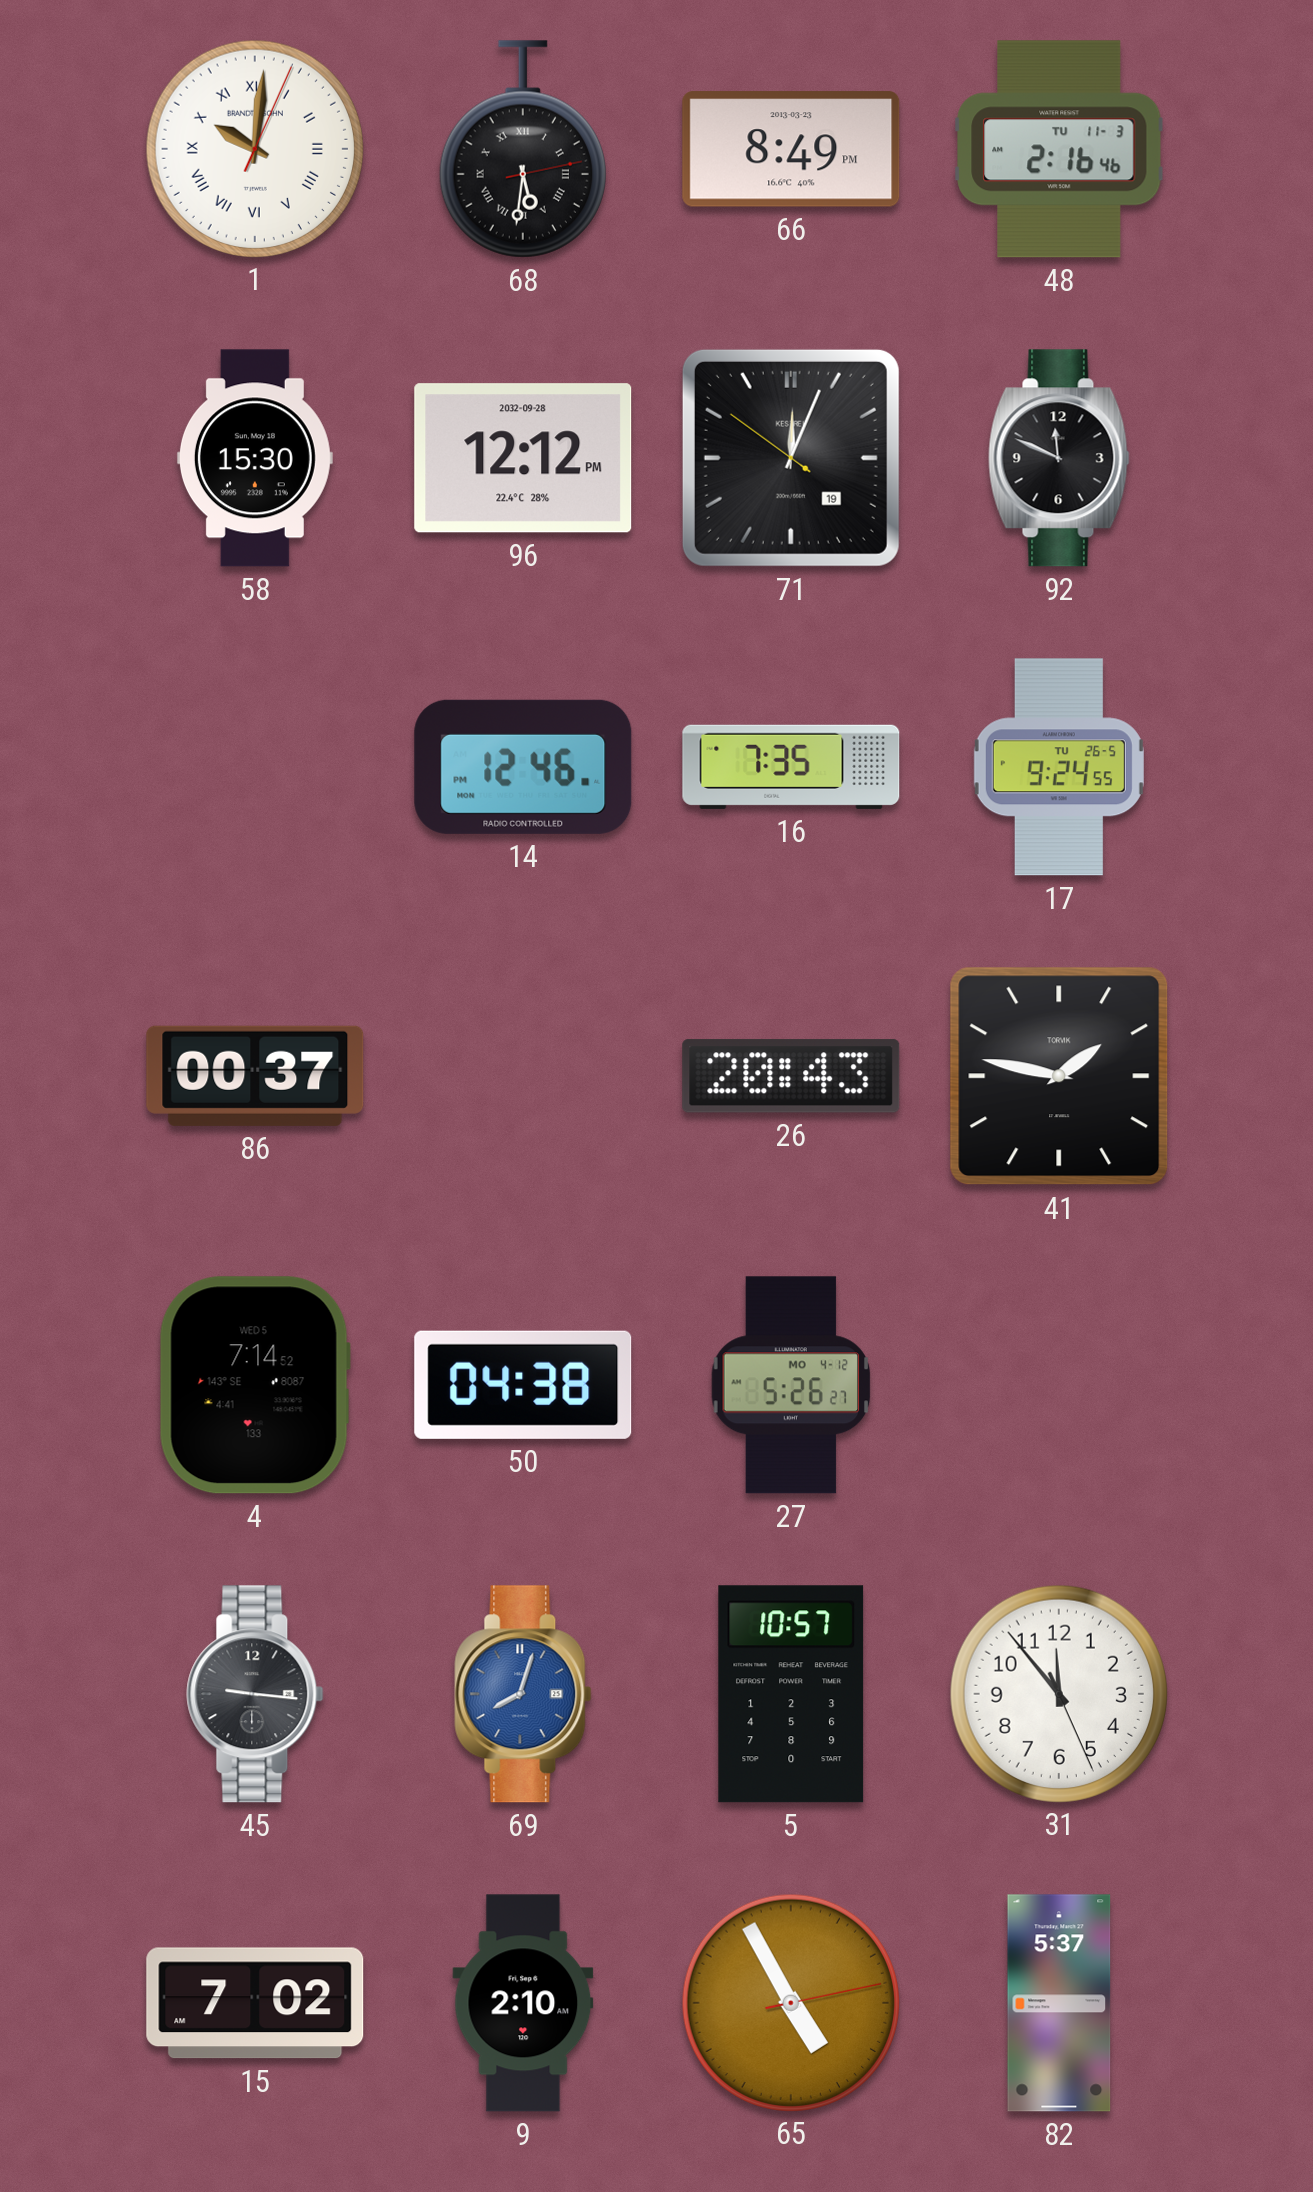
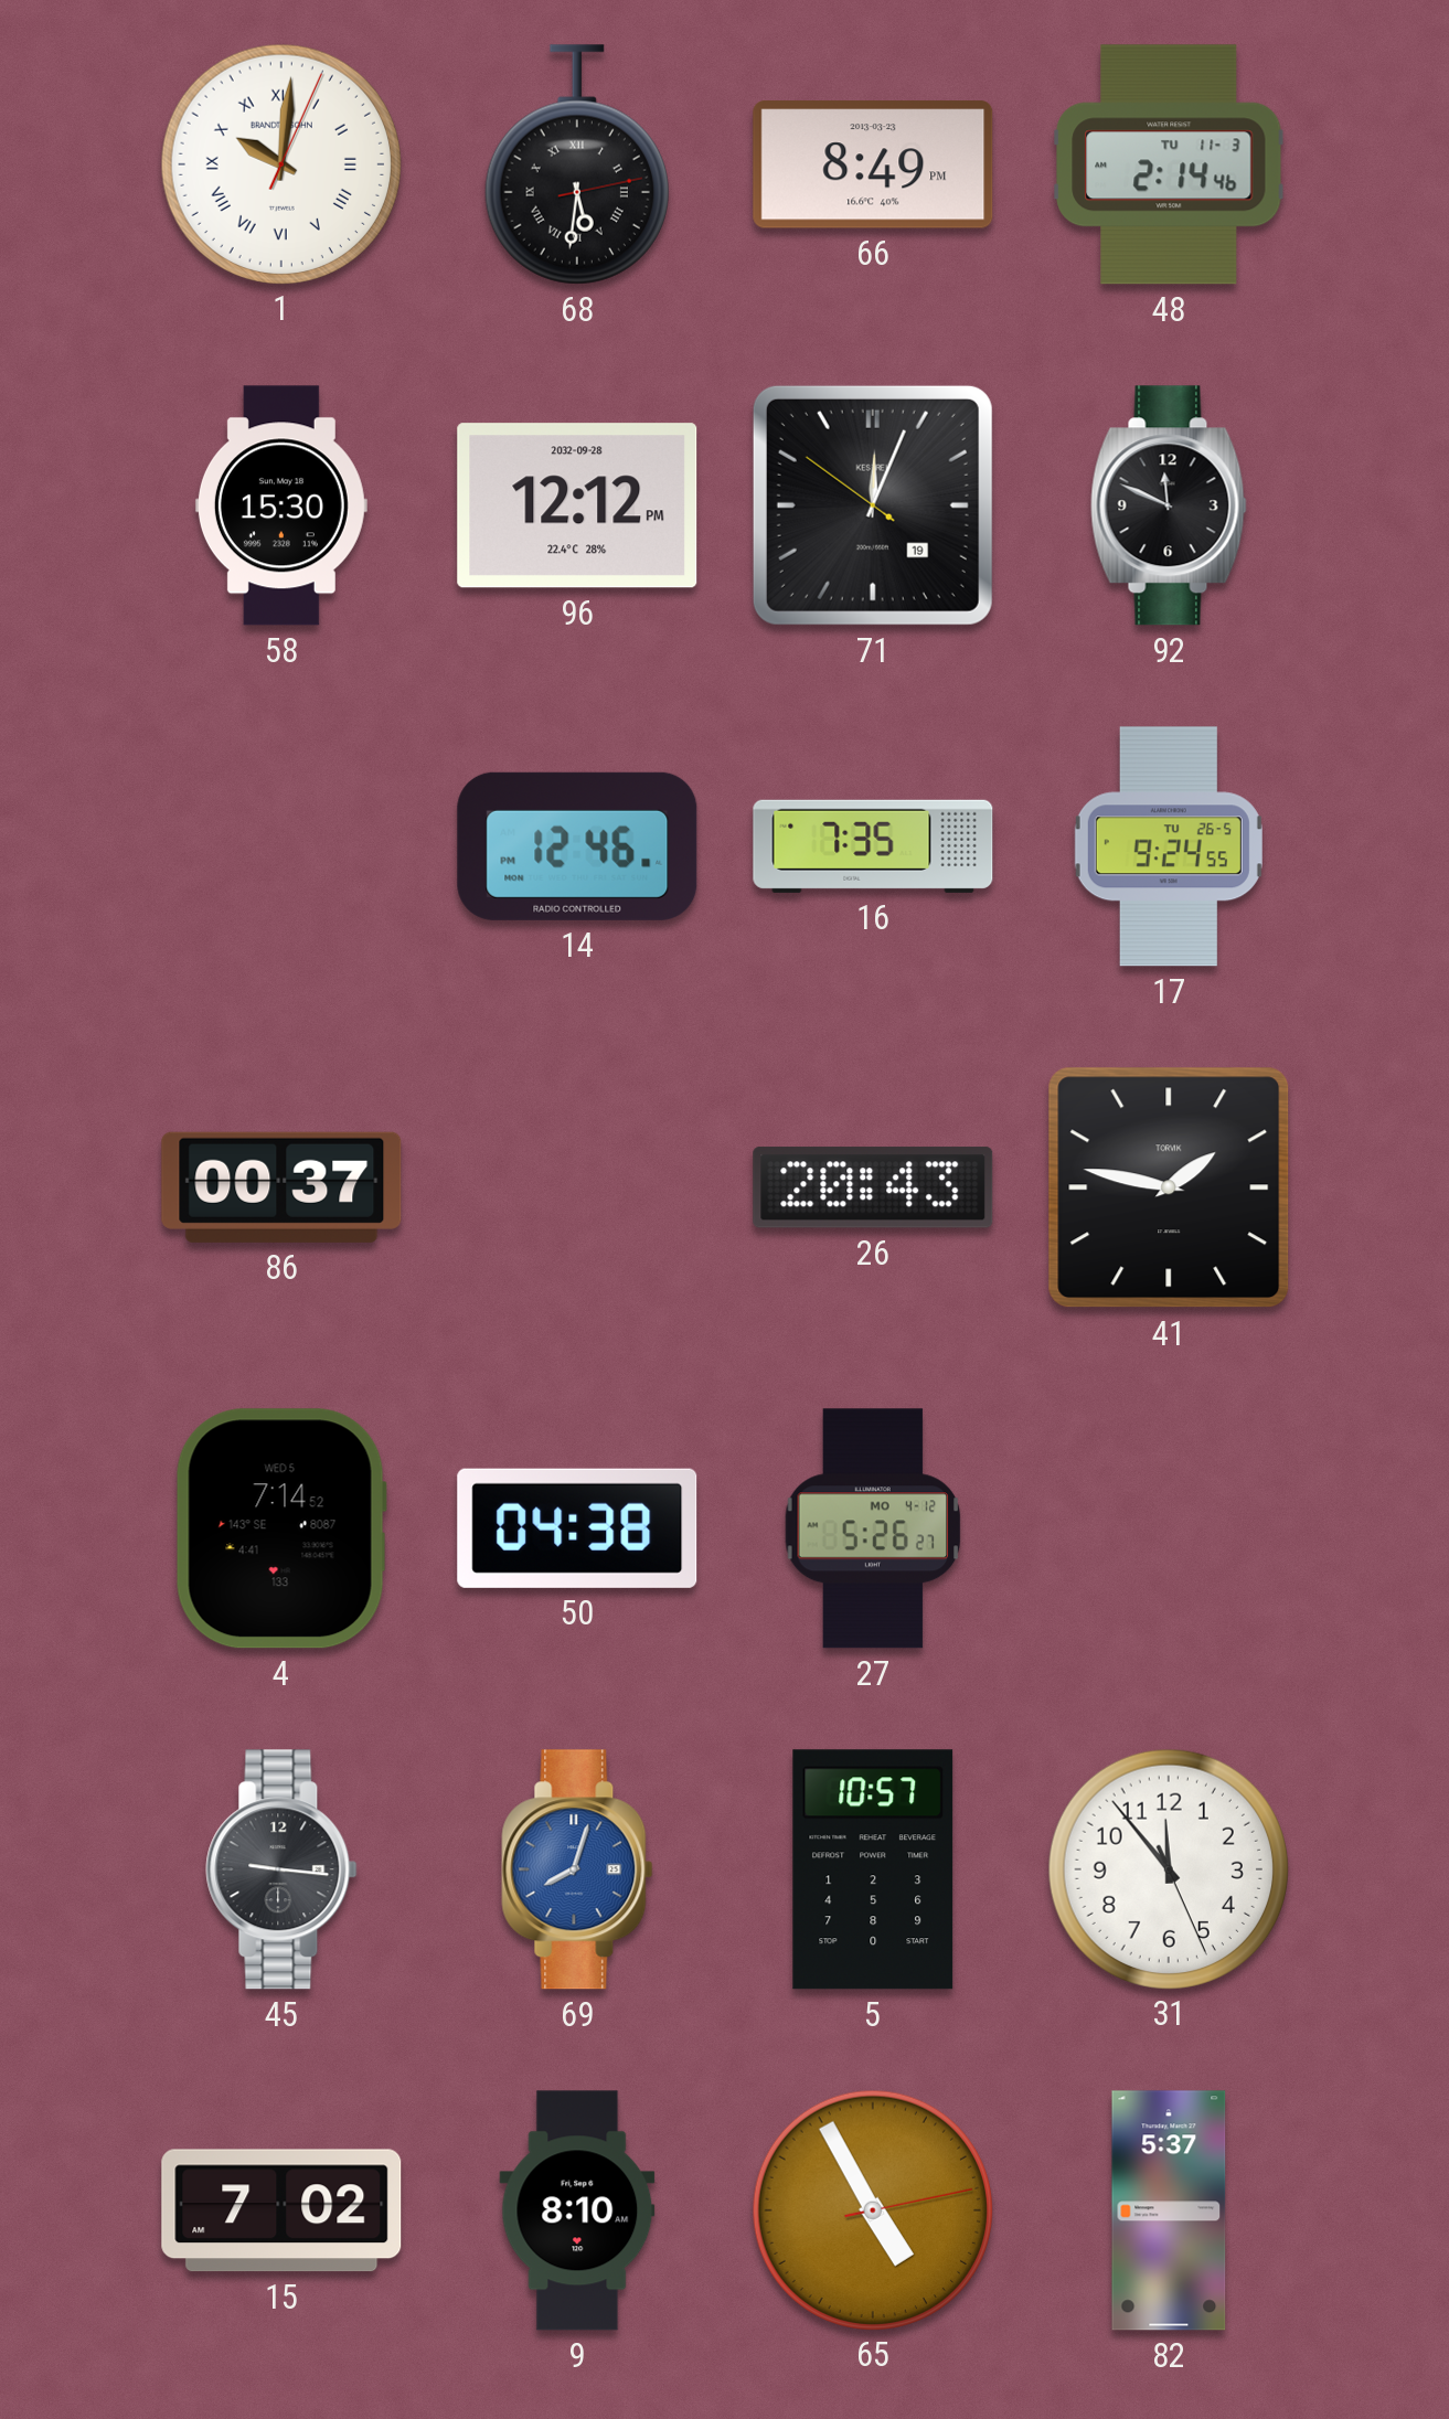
48: 2:16 -> 2:14
9: 2:10 -> 8:10
